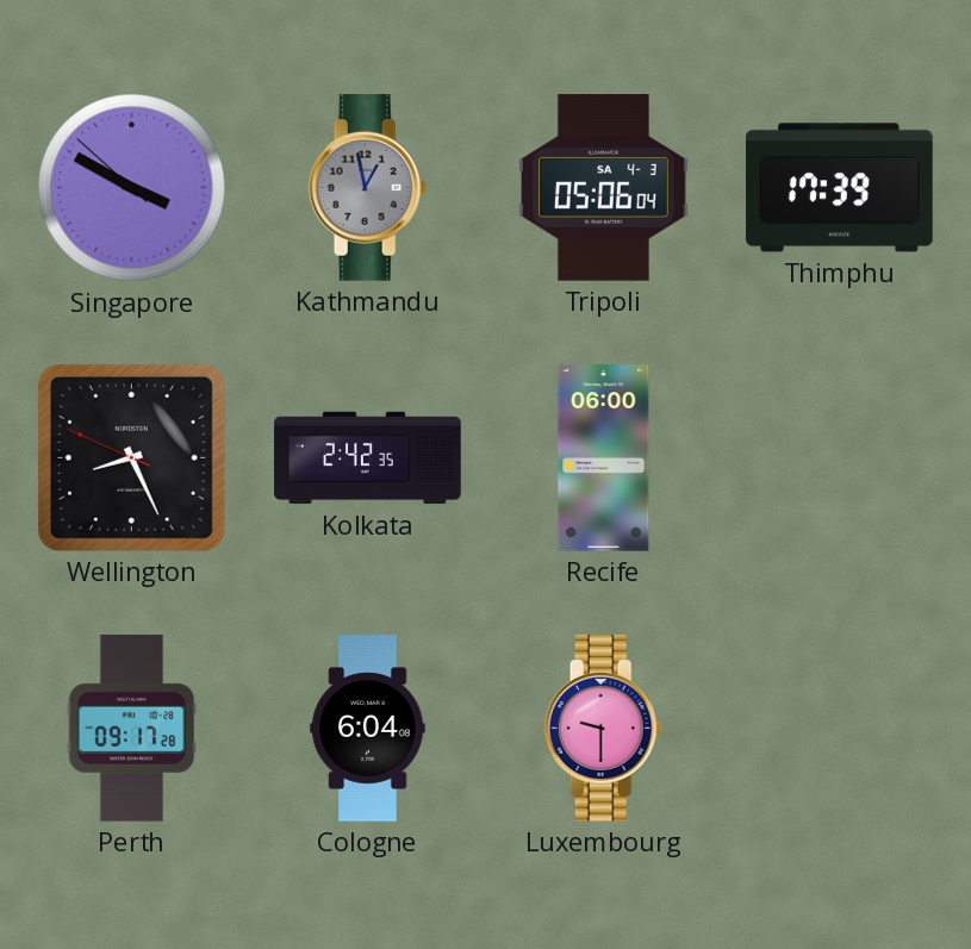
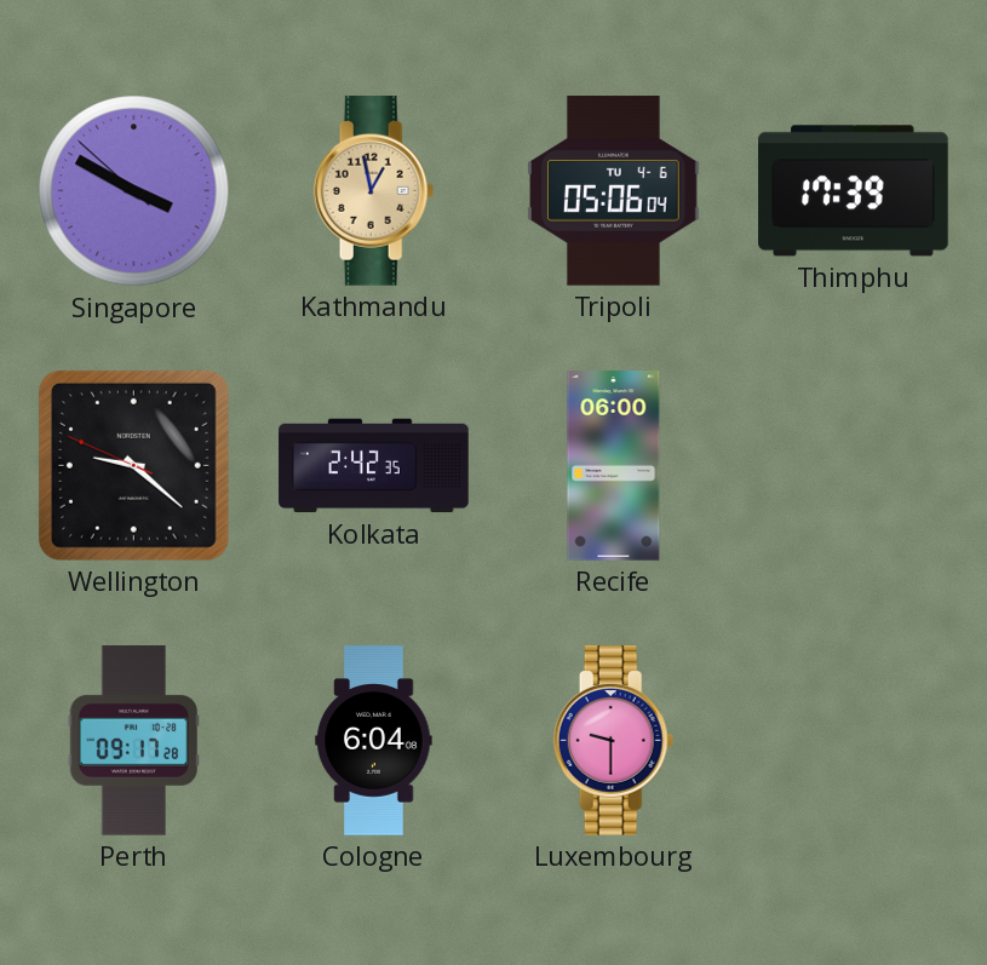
Kathmandu dial: grey -> champagne
Tripoli date: SA 4-3 -> TU 4-6
Wellington: 8:25 -> 9:21
